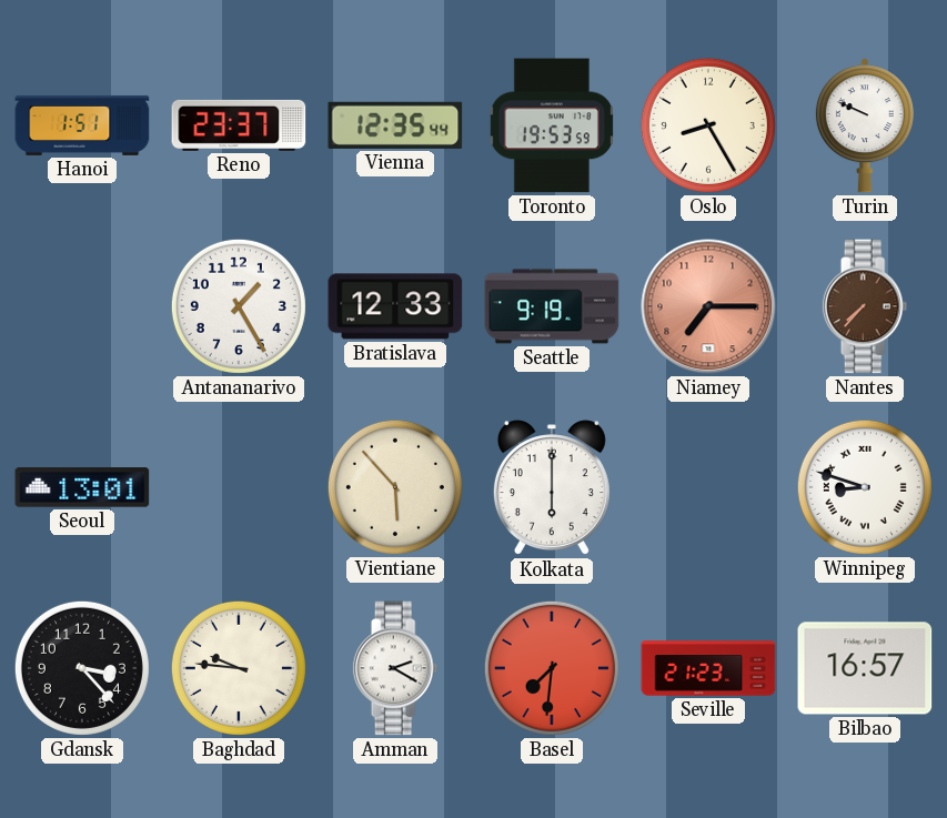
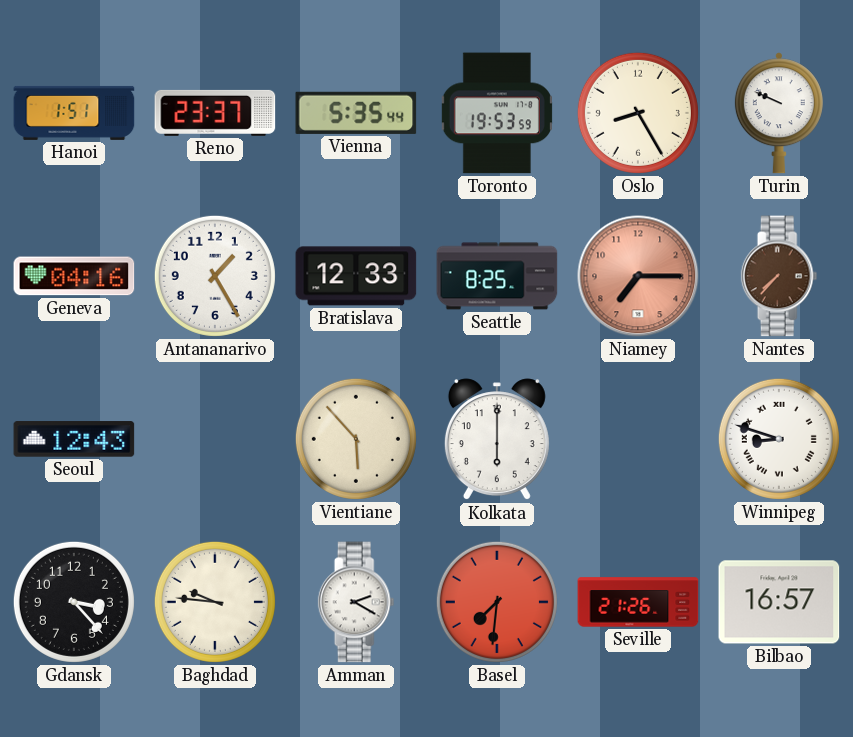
Vienna: 12:35 -> 5:35
Geneva: none -> 04:16
Seattle: 9:19 -> 8:25
Seoul: 13:01 -> 12:43
Seville: 21:23 -> 21:26
